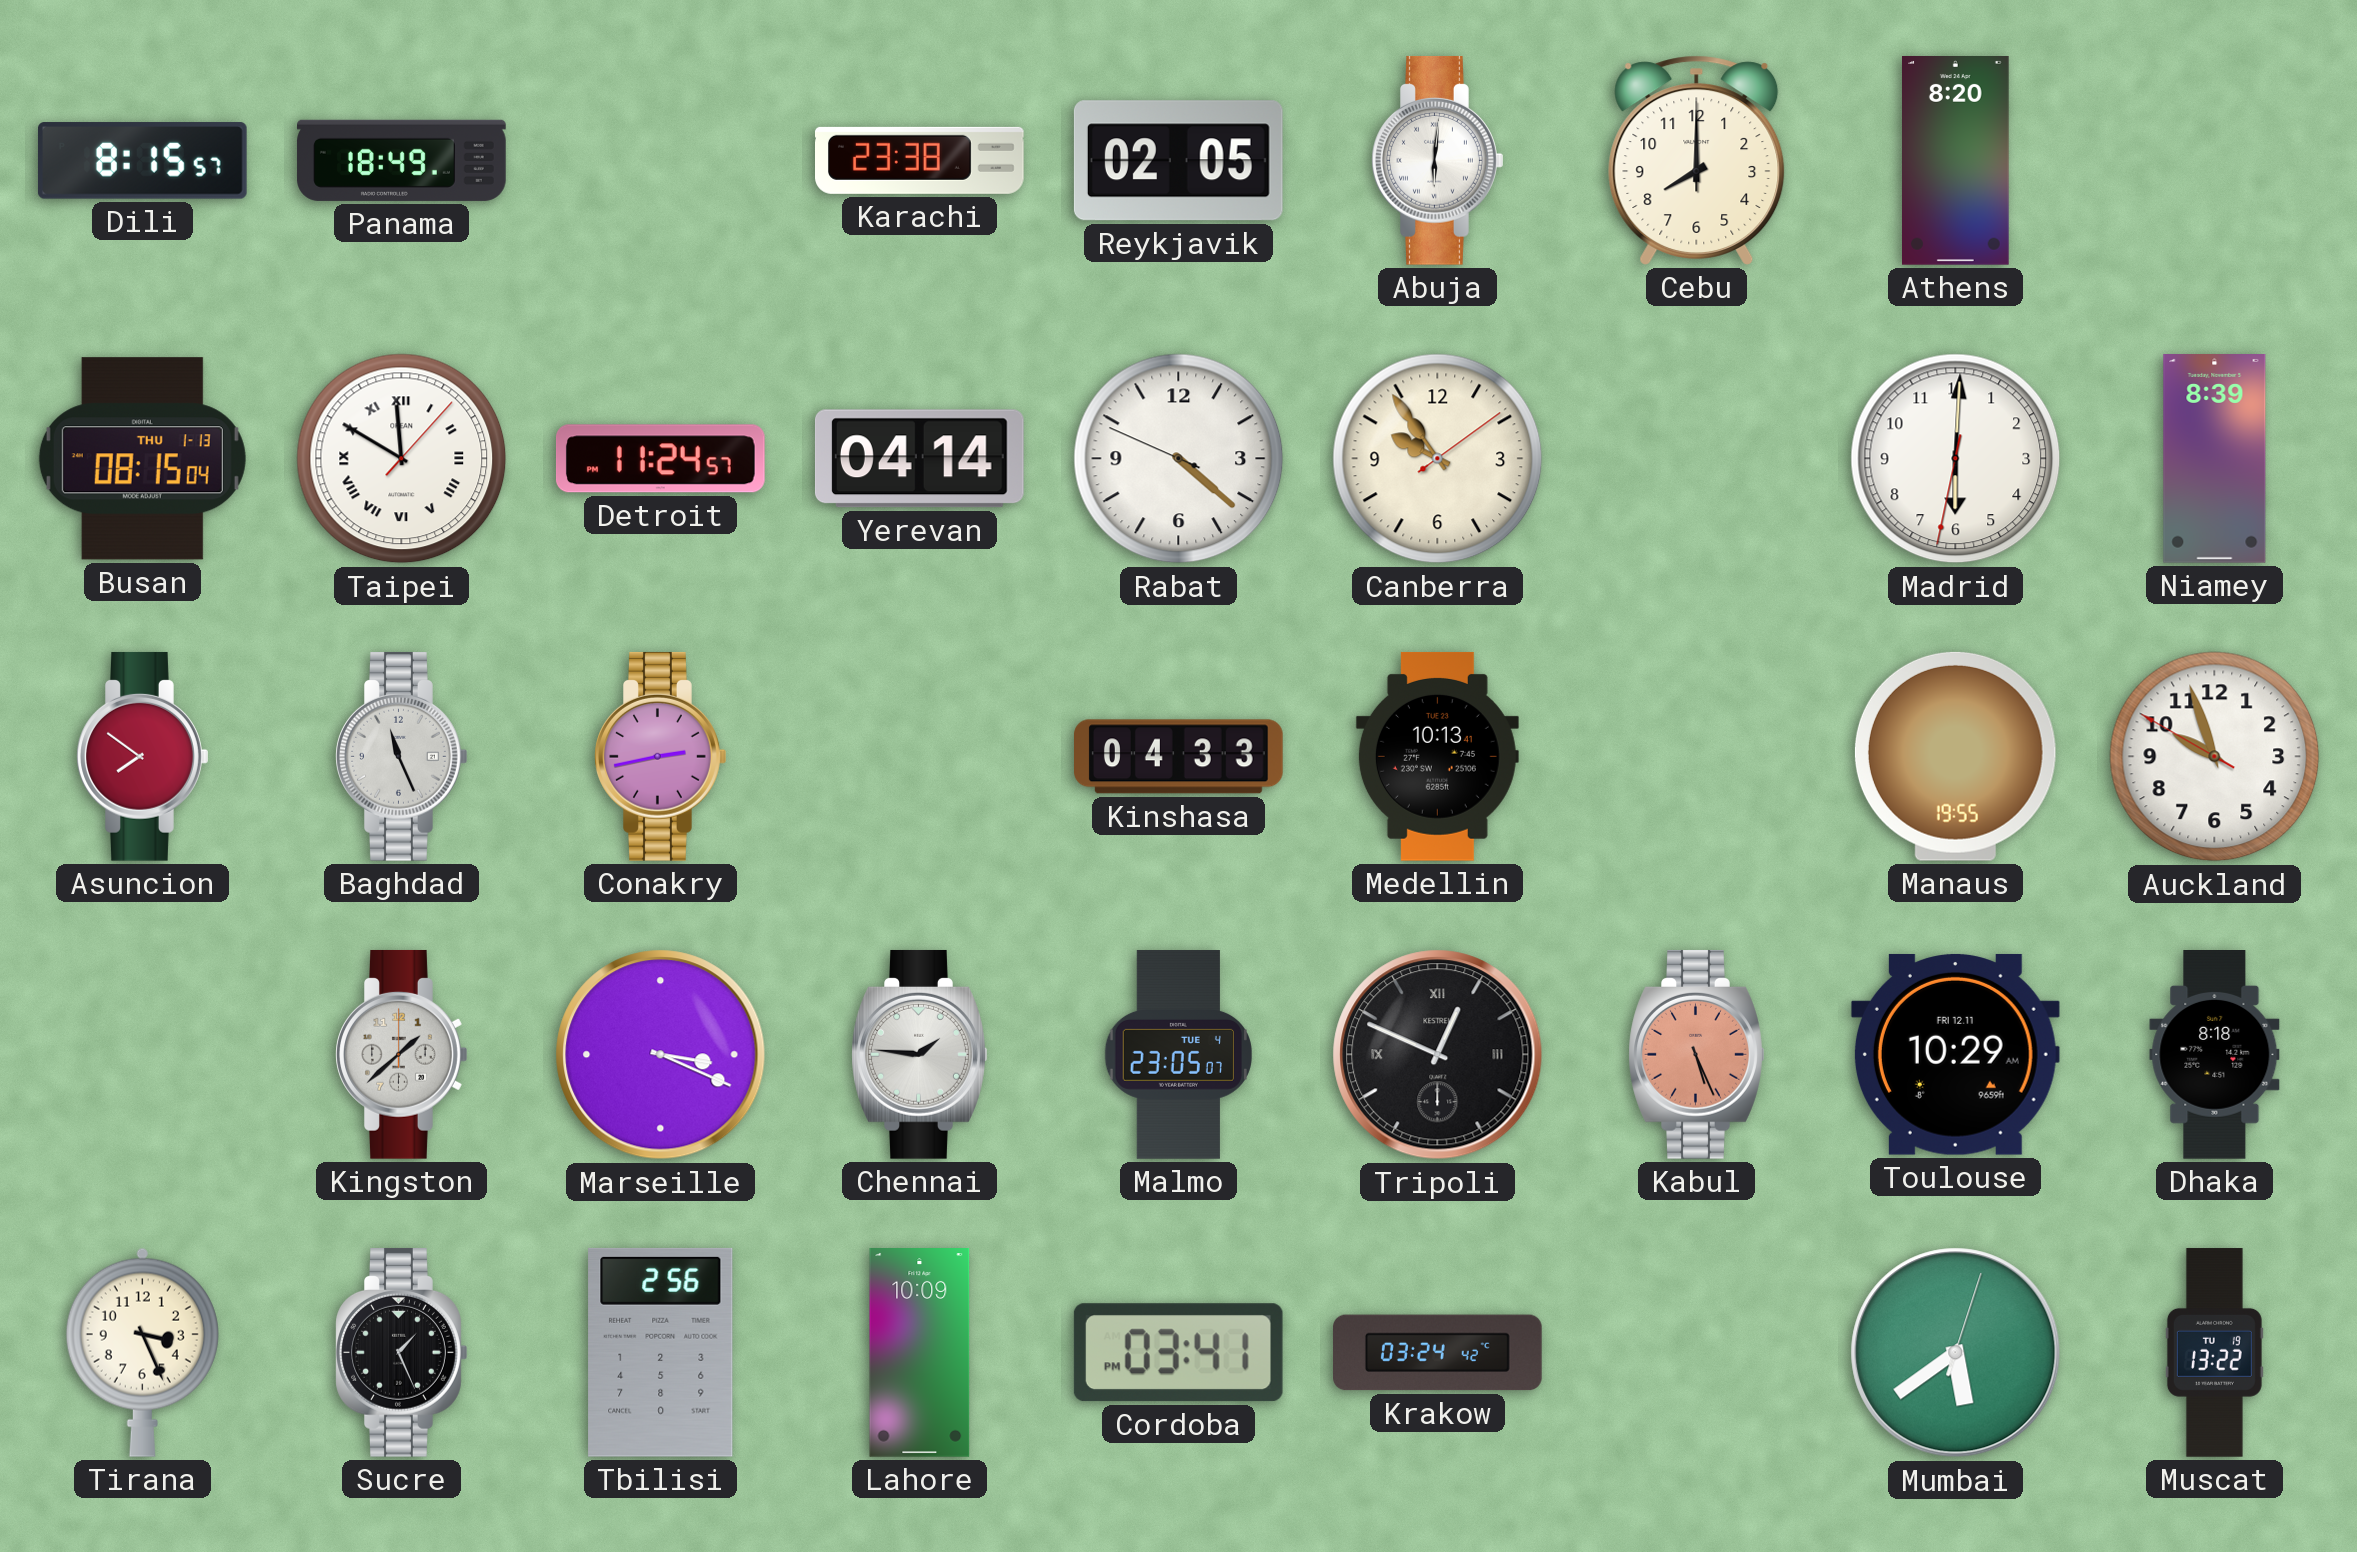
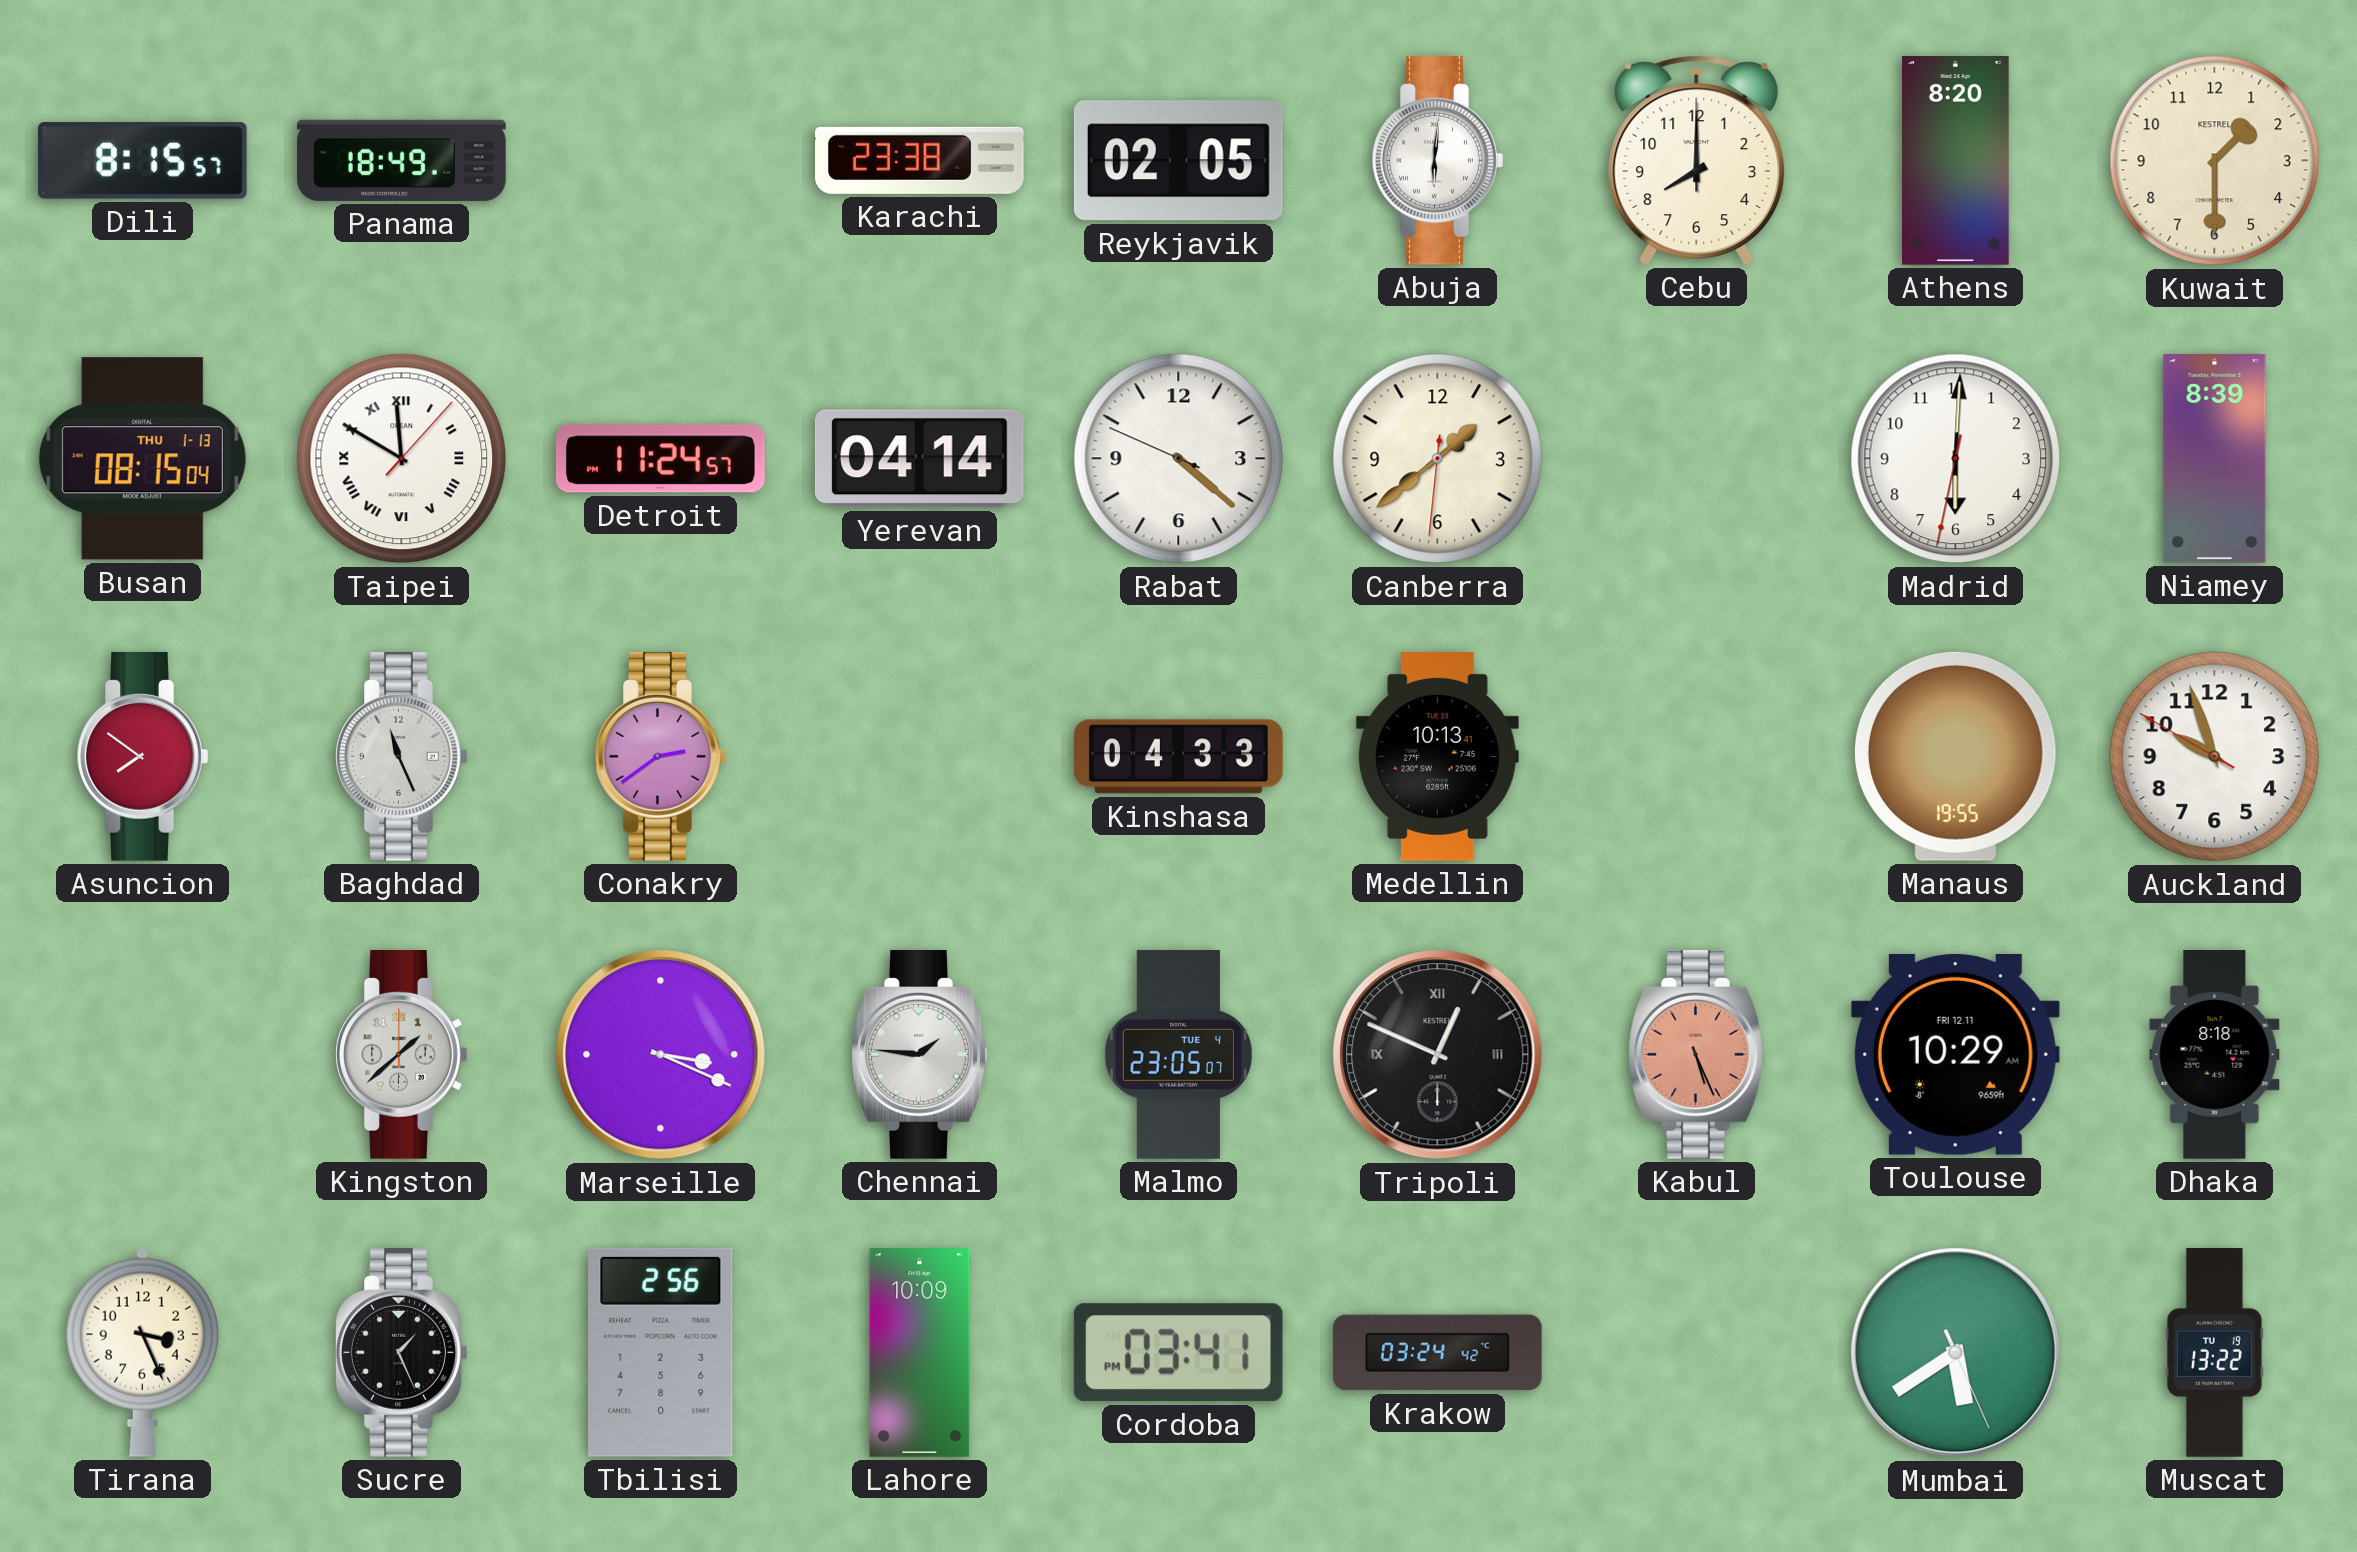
Kuwait: none -> 1:30
Canberra: 9:54 -> 1:38
Conakry: 2:43 -> 2:39
Mumbai: 5:39:03 -> 5:39:26
